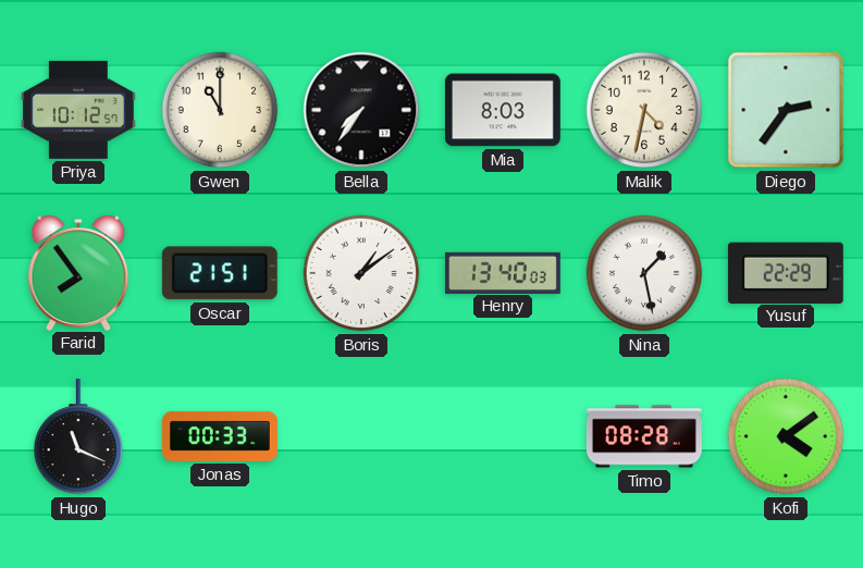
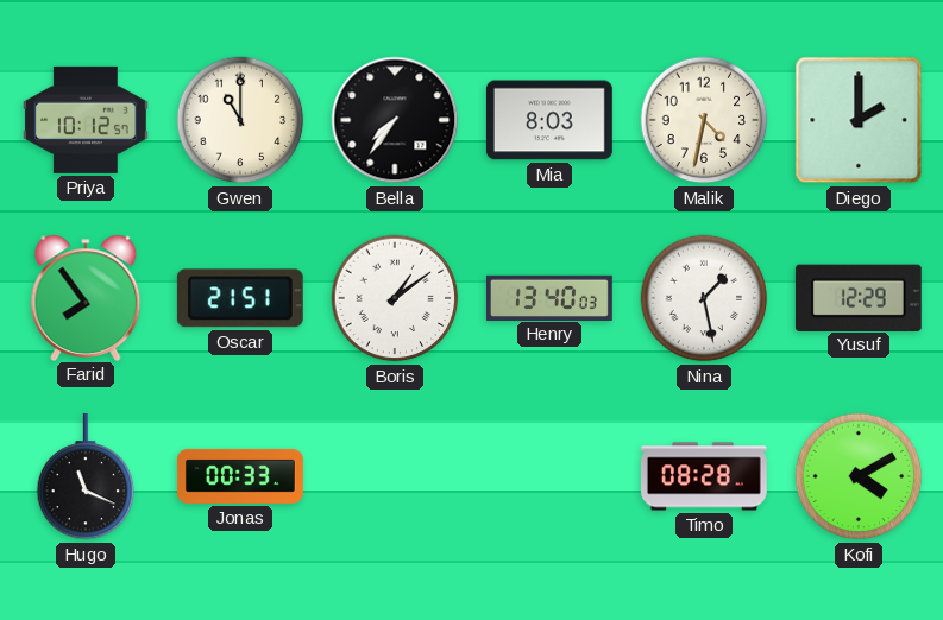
Diego: 2:36 -> 2:00
Yusuf: 22:29 -> 12:29
Kofi: 4:09 -> 4:10
